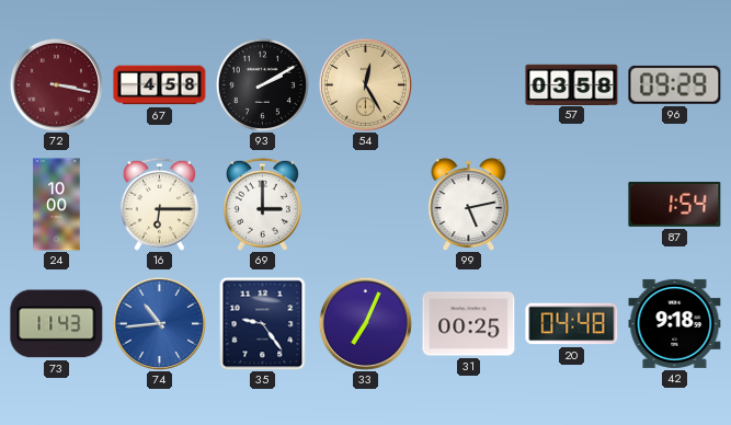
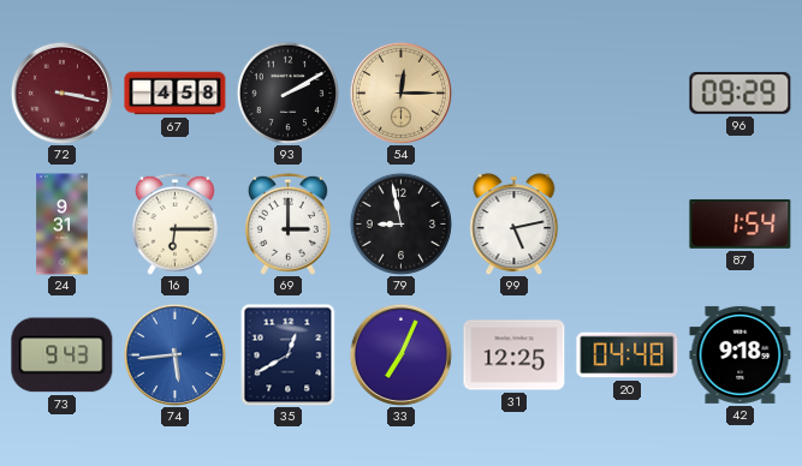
54: 12:25 -> 12:15
57: 03:58 -> none
24: 10:00 -> 9:31
79: none -> 8:58
73: 11:43 -> 9:43
74: 10:44 -> 5:44
35: 9:24 -> 12:40
31: 00:25 -> 12:25
